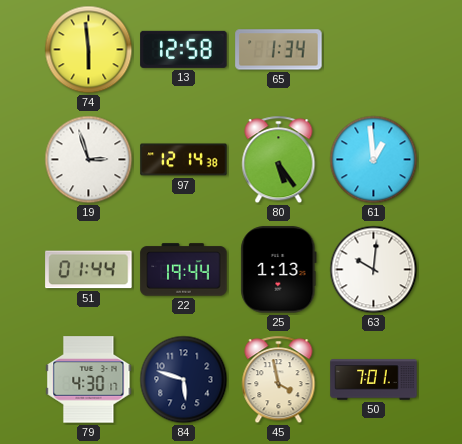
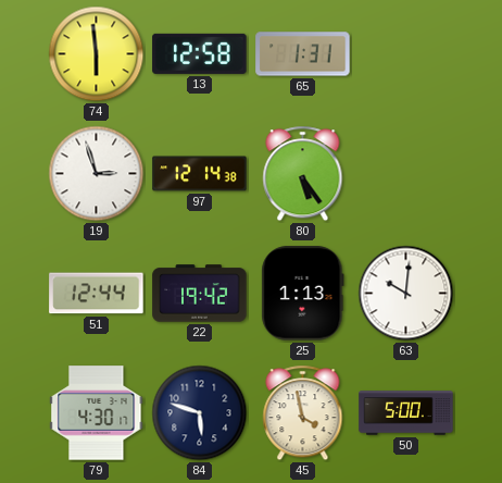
65: 1:34 -> 1:31
61: 12:59 -> none
51: 01:44 -> 12:44
22: 19:44 -> 19:42
50: 7:01 -> 5:00
